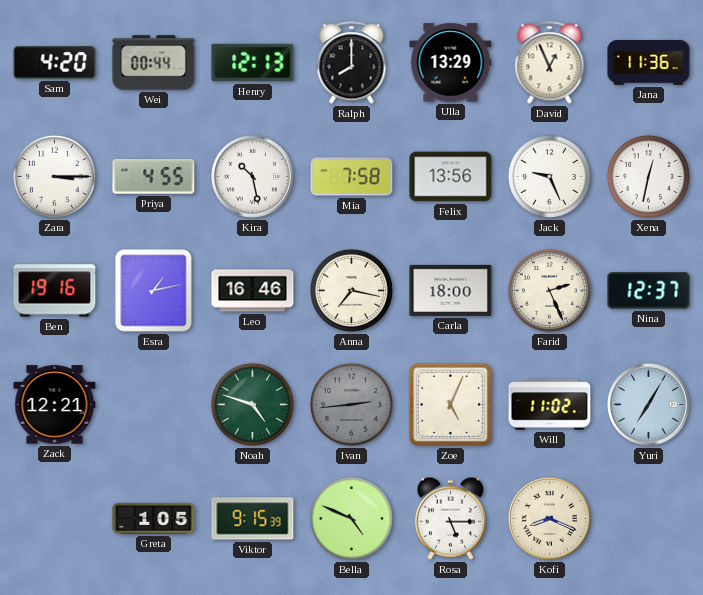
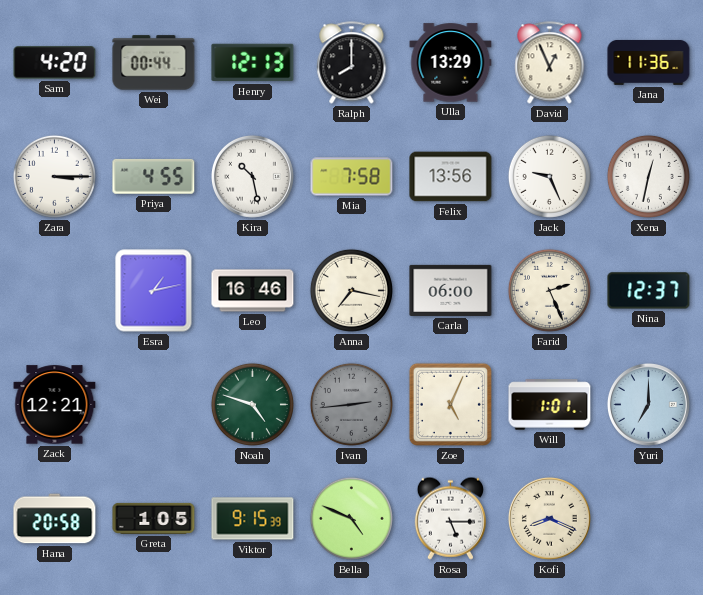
Ben: 19:16 -> none
Carla: 18:00 -> 06:00
Will: 11:02 -> 1:01
Yuri: 7:05 -> 7:00
Hana: none -> 20:58
